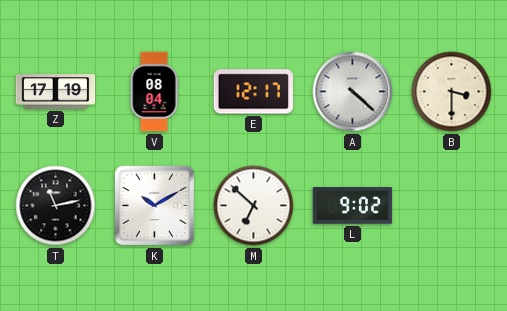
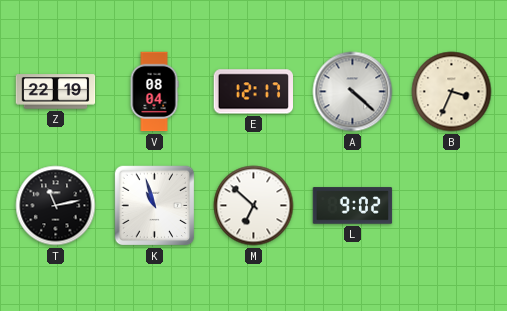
Z: 17:19 -> 22:19
B: 3:30 -> 3:34
K: 10:10 -> 10:57
